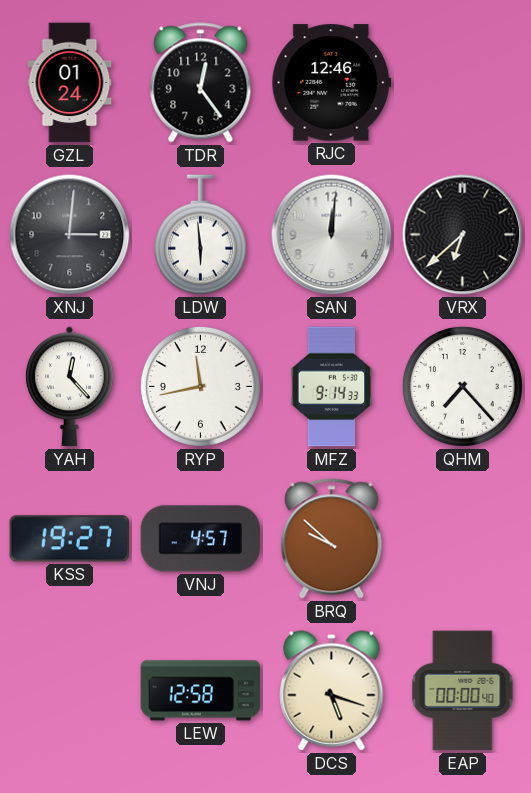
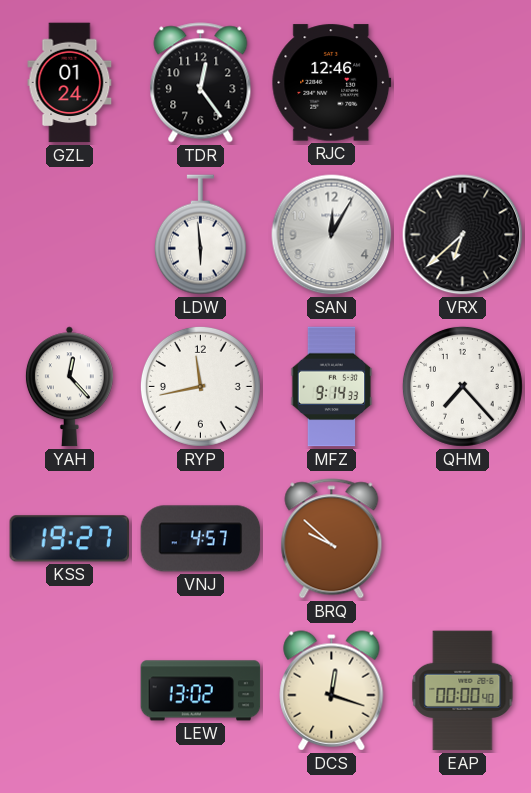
XNJ: 3:01 -> none
SAN: 12:01 -> 12:05
LEW: 12:58 -> 13:02
DCS: 5:18 -> 12:18
